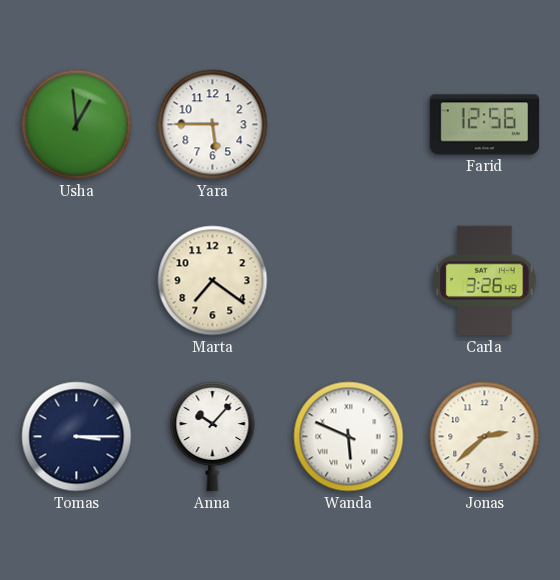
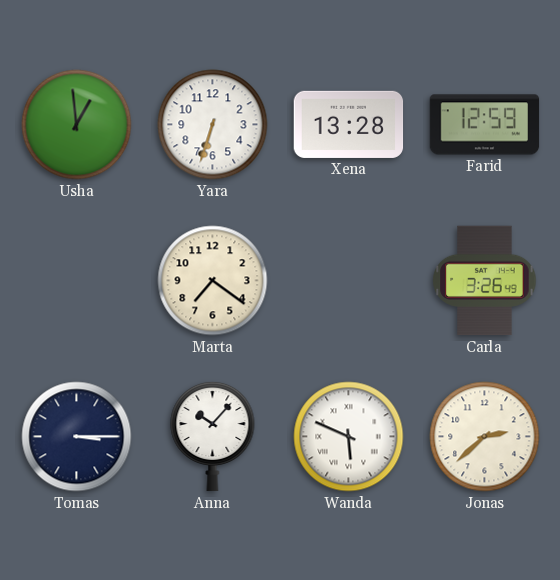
Yara: 5:45 -> 6:33
Xena: none -> 13:28
Farid: 12:56 -> 12:59
